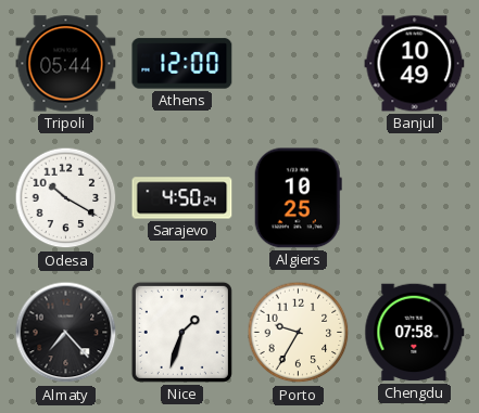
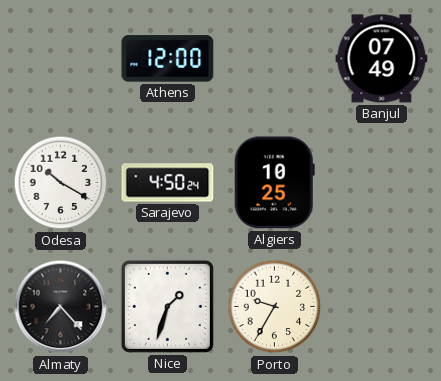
Tripoli: 05:44 -> none
Banjul: 10:49 -> 07:49
Chengdu: 07:58 -> none
